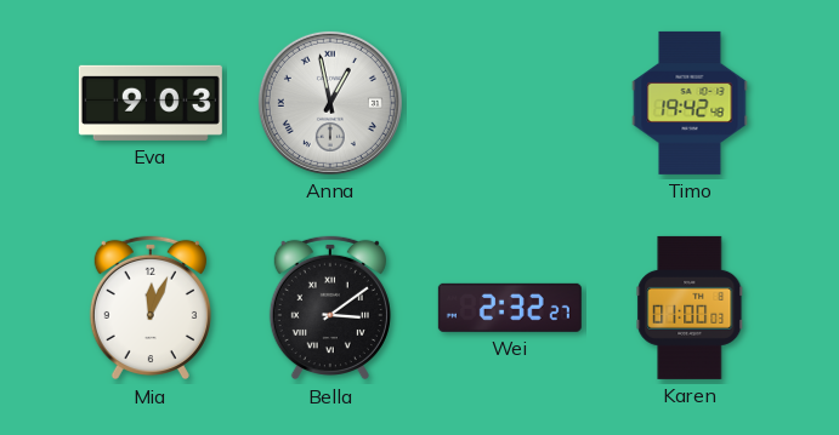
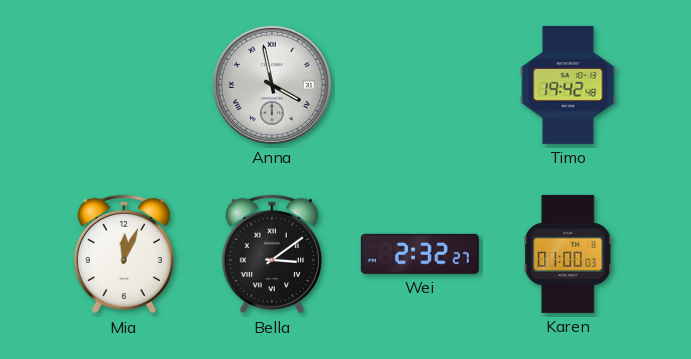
Eva: 9:03 -> none
Anna: 12:58 -> 3:58
